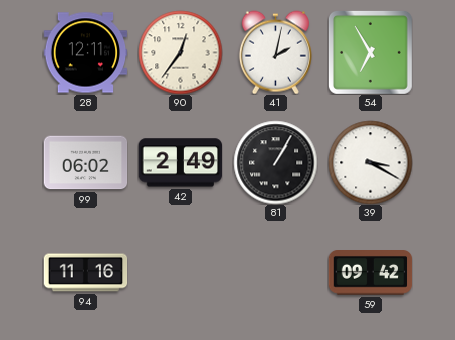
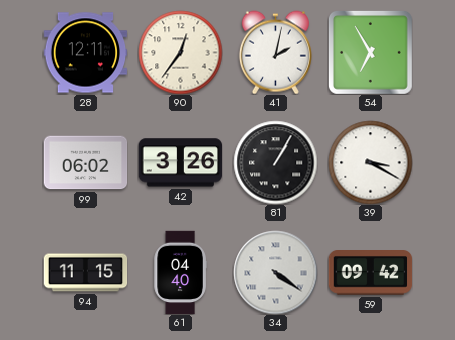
42: 2:49 -> 3:26
94: 11:16 -> 11:15
61: none -> 04:40
34: none -> 4:21
